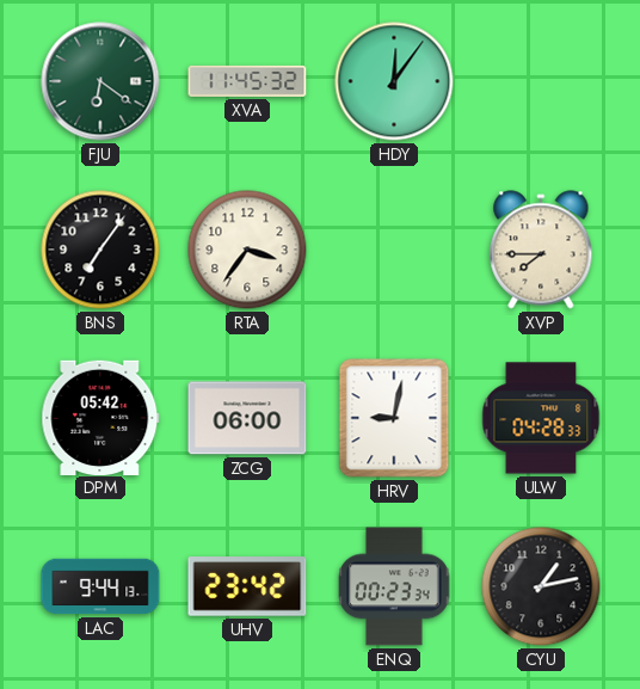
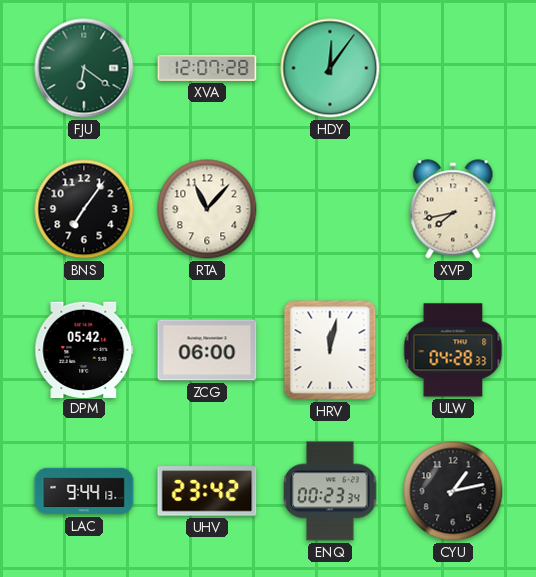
XVA: 11:45 -> 12:07
RTA: 3:36 -> 11:07
XVP: 7:45 -> 7:43
HRV: 9:02 -> 12:02
